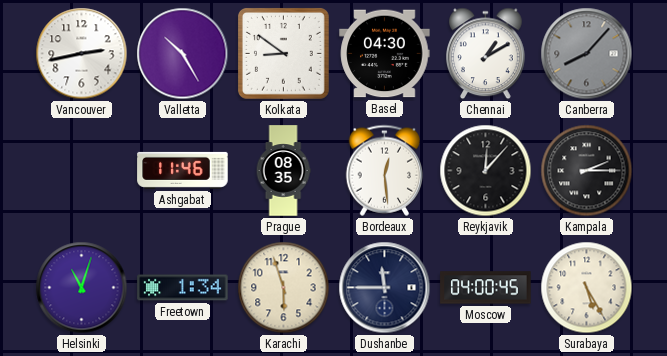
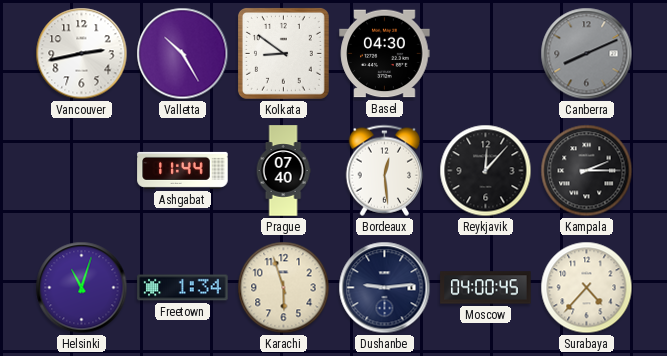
Chennai: 1:10 -> none
Canberra: 8:07 -> 8:11
Ashgabat: 11:46 -> 11:44
Prague: 08:35 -> 07:40
Dushanbe: 11:45 -> 9:14
Surabaya: 5:25 -> 4:37
